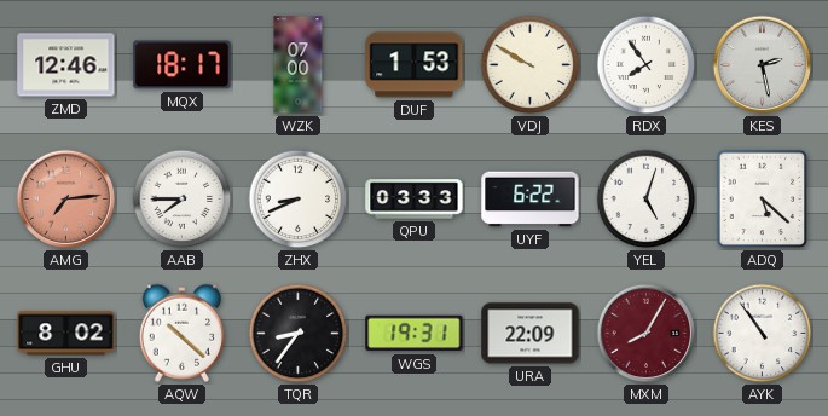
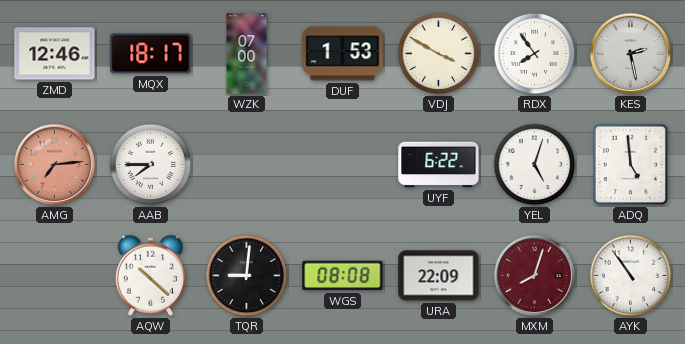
VDJ: 9:50 -> 3:50
ZHX: 8:41 -> none
QPU: 03:33 -> none
ADQ: 5:22 -> 4:59
GHU: 8:02 -> none
TQR: 8:36 -> 9:01
WGS: 19:31 -> 08:08
MXM: 8:05 -> 8:03
